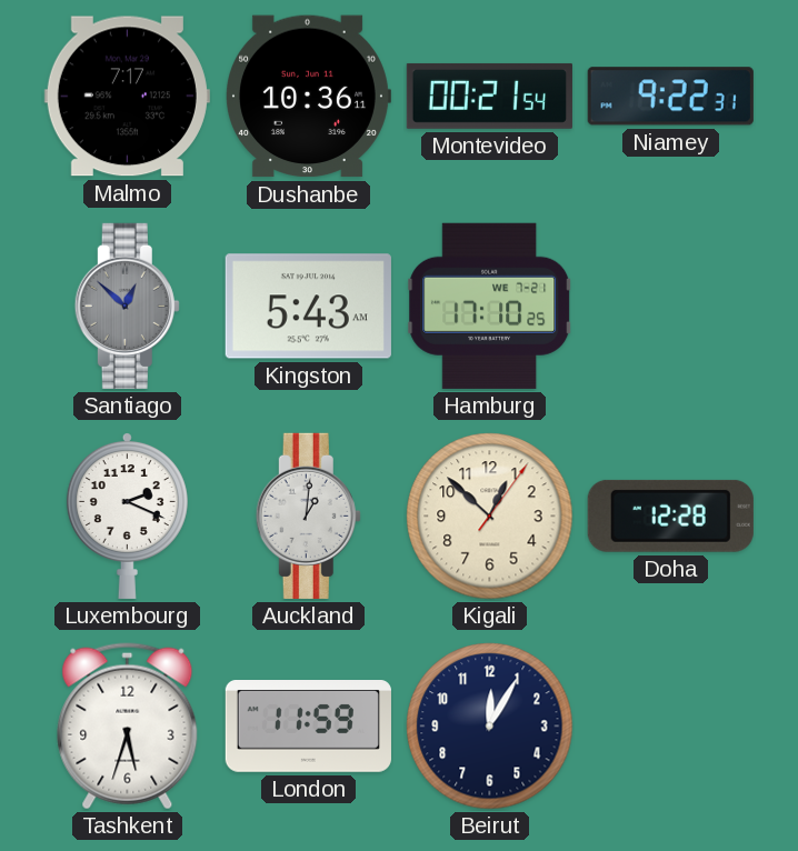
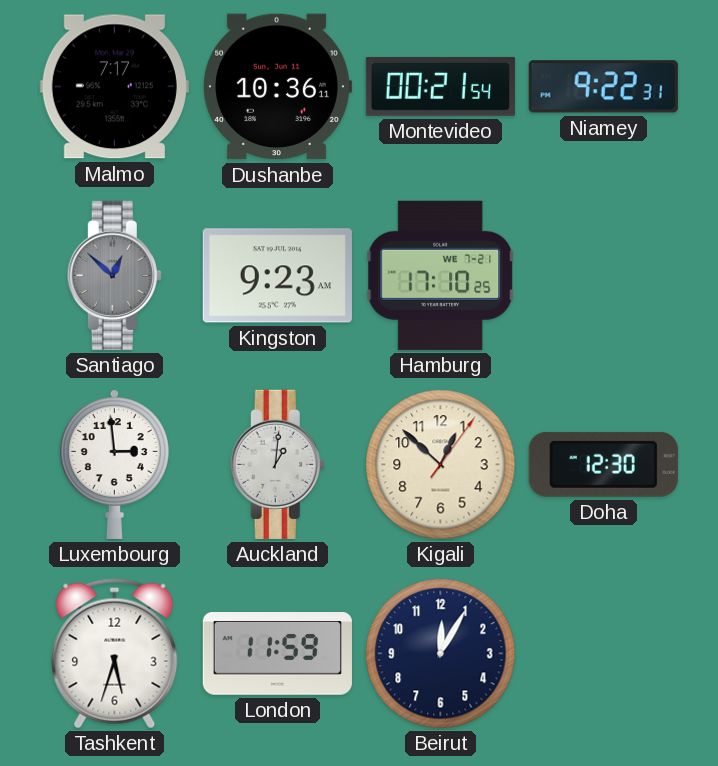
Kingston: 5:43 -> 9:23
Luxembourg: 2:19 -> 2:59
Doha: 12:28 -> 12:30
